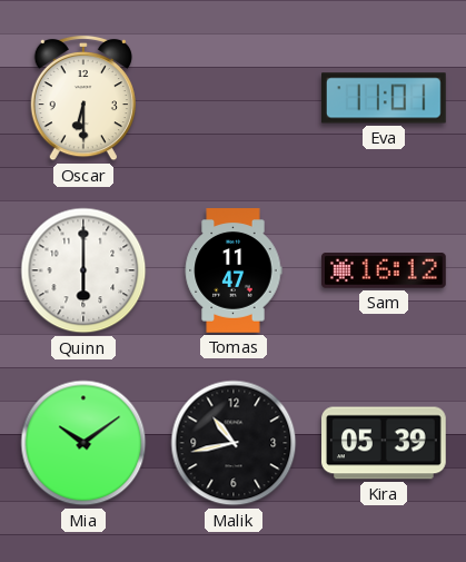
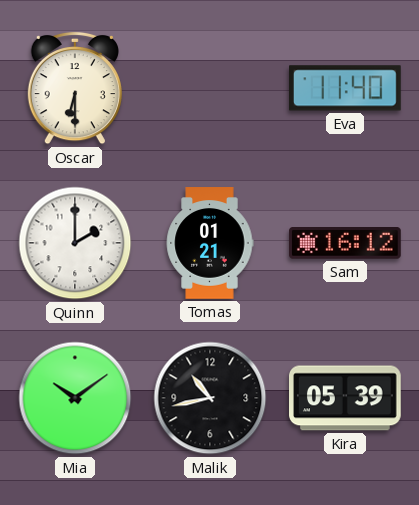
Eva: 11:01 -> 11:40
Quinn: 6:00 -> 2:00
Tomas: 11:47 -> 01:21
